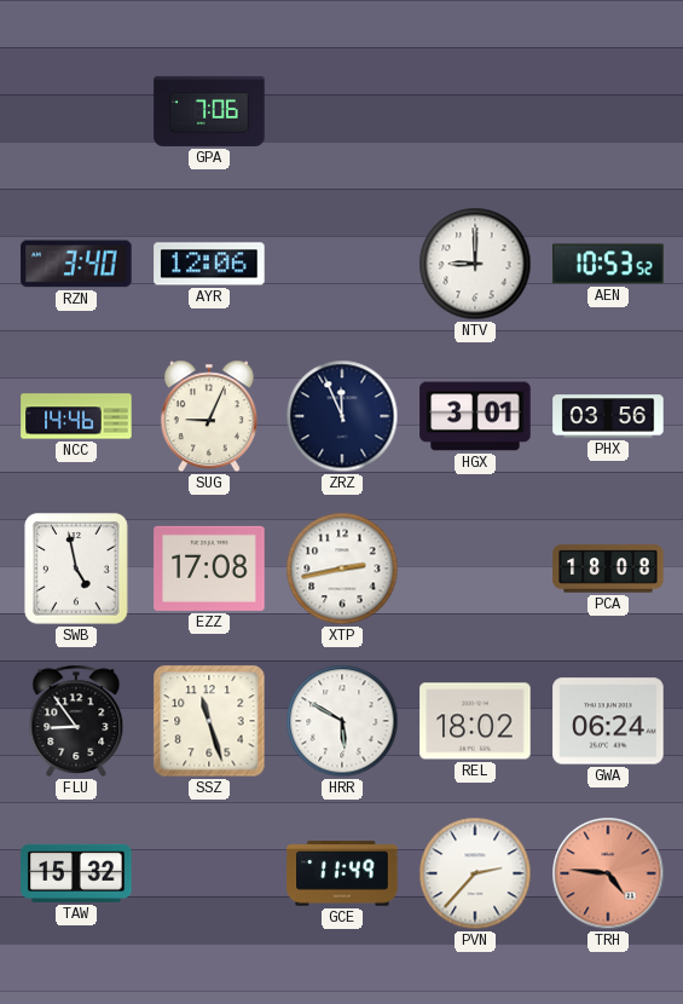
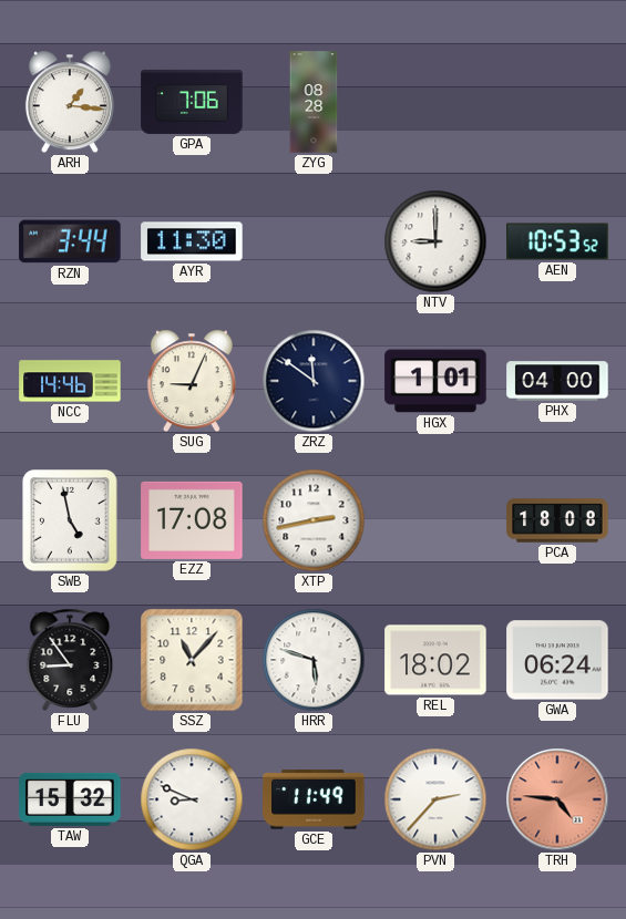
ARH: none -> 1:16
ZYG: none -> 08:28
RZN: 3:40 -> 3:44
AYR: 12:06 -> 11:30
ZRZ: 11:56 -> 11:51
HGX: 3:01 -> 1:01
PHX: 03:56 -> 04:00
SSZ: 11:27 -> 11:07
HRR: 5:50 -> 5:48
QGA: none -> 8:49
